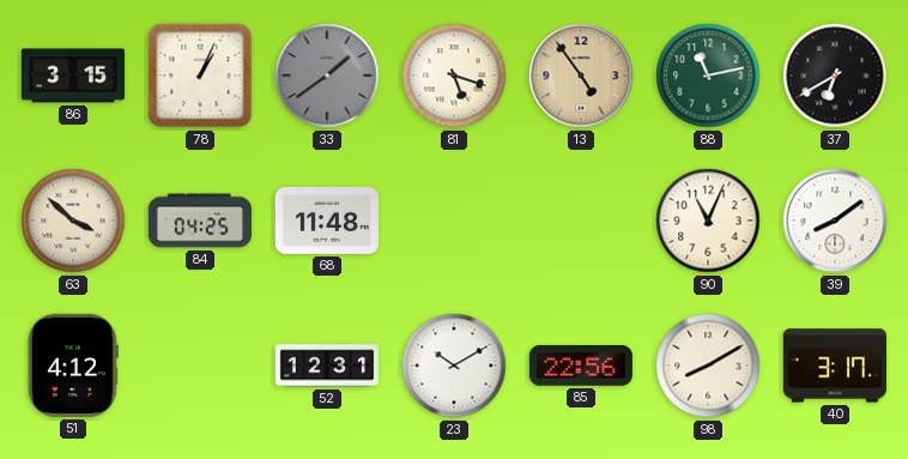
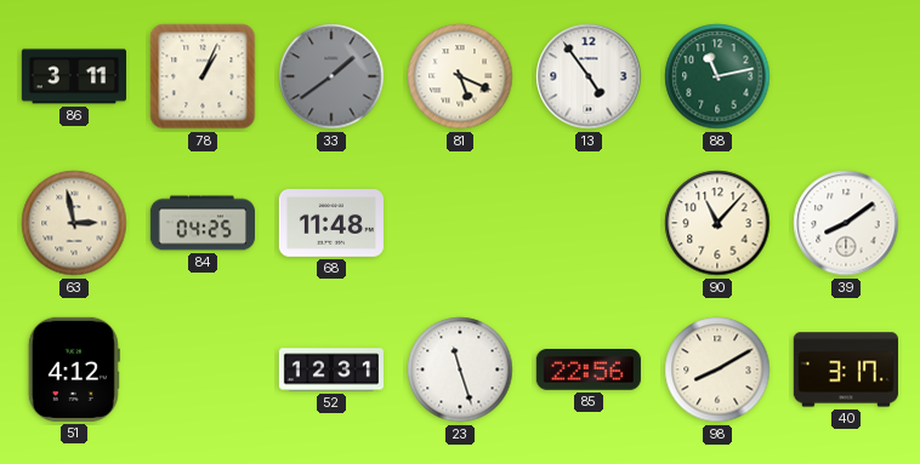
86: 3:15 -> 3:11
81: 5:18 -> 5:19
13 dial: champagne -> white
37: 6:40 -> none
63: 3:52 -> 2:58
90: 11:04 -> 11:07
23: 10:10 -> 11:27
